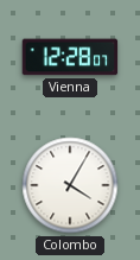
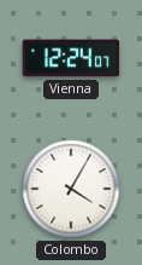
Vienna: 12:28 -> 12:24
